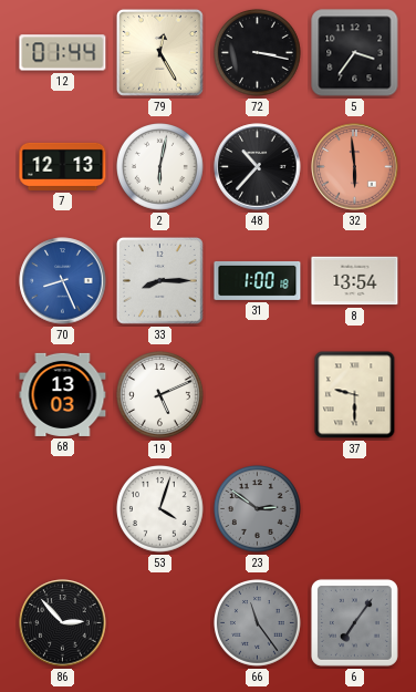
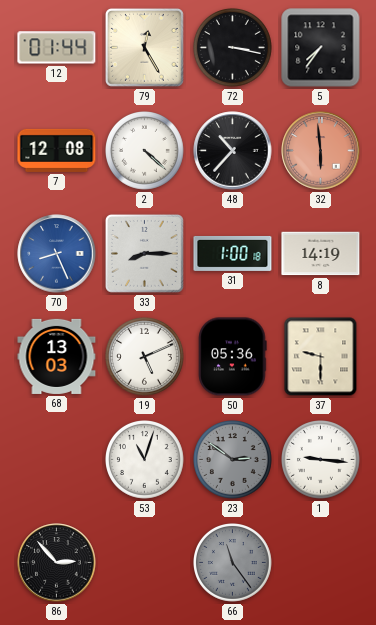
5: 3:36 -> 7:36
7: 12:13 -> 12:08
2: 6:02 -> 4:22
8: 13:54 -> 14:19
50: none -> 05:36
53: 4:03 -> 11:03
1: none -> 9:16
6: 7:06 -> none
